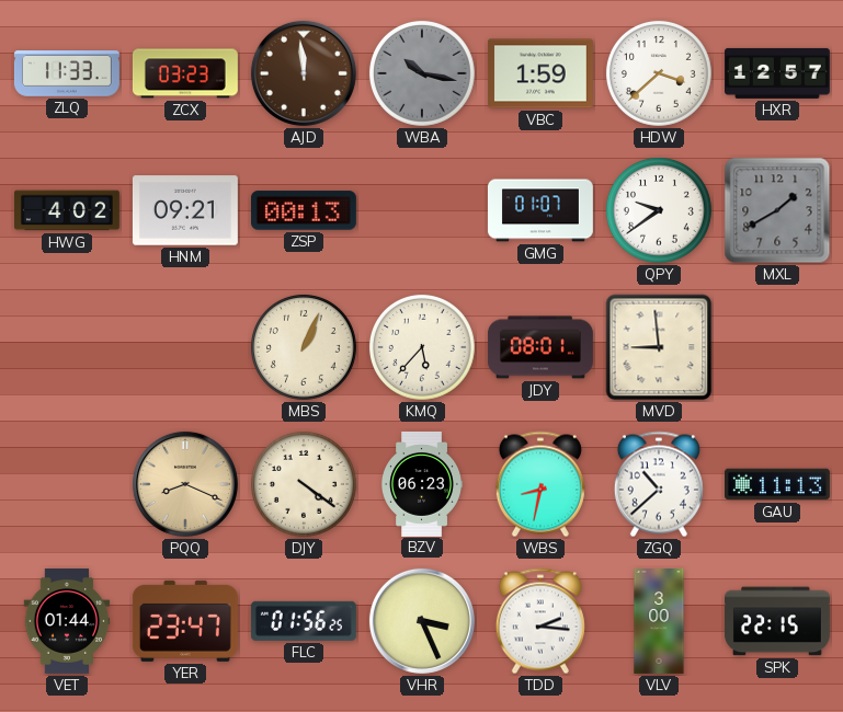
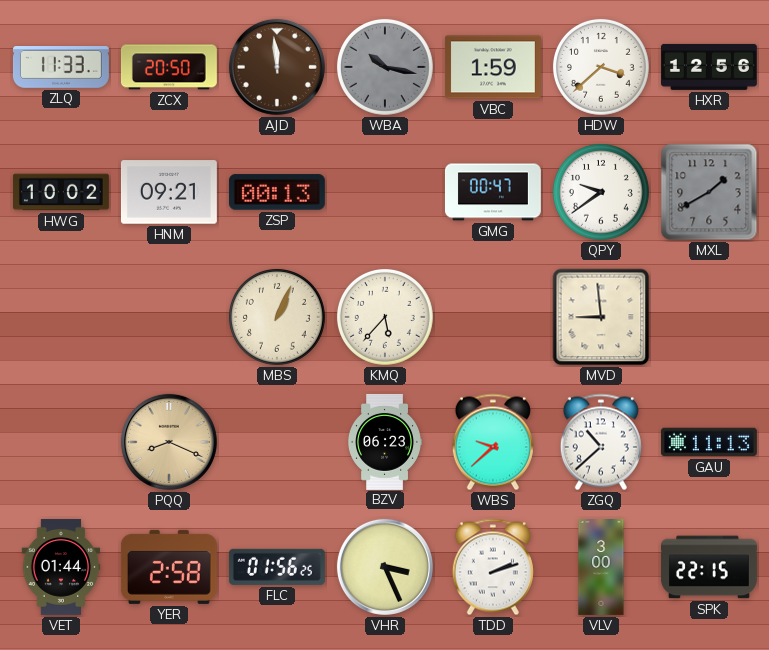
ZCX: 03:23 -> 20:50
HXR: 12:57 -> 12:56
HWG: 4:02 -> 10:02
GMG: 01:07 -> 00:47
JDY: 08:01 -> none
DJY: 4:21 -> none
WBS: 8:32 -> 9:38
YER: 23:47 -> 2:58
TDD: 2:16 -> 2:12
